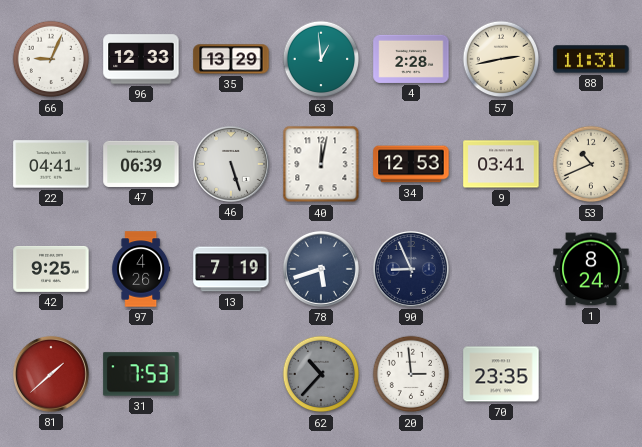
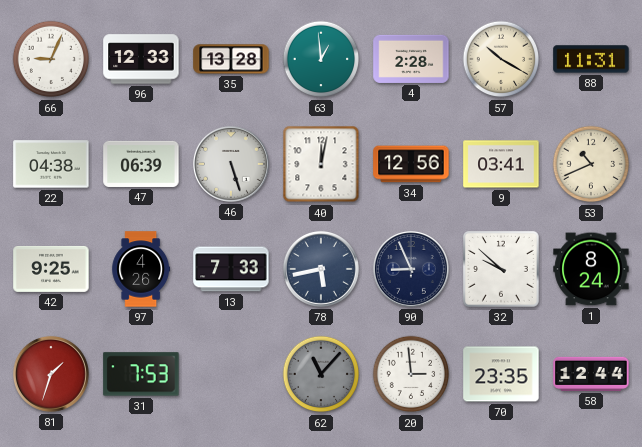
35: 13:29 -> 13:28
57: 2:43 -> 10:20
22: 04:41 -> 04:38
34: 12:53 -> 12:56
13: 7:19 -> 7:33
78: 5:42 -> 5:43
32: none -> 9:52
81: 1:38 -> 1:33
62: 10:37 -> 11:07
58: none -> 12:44
